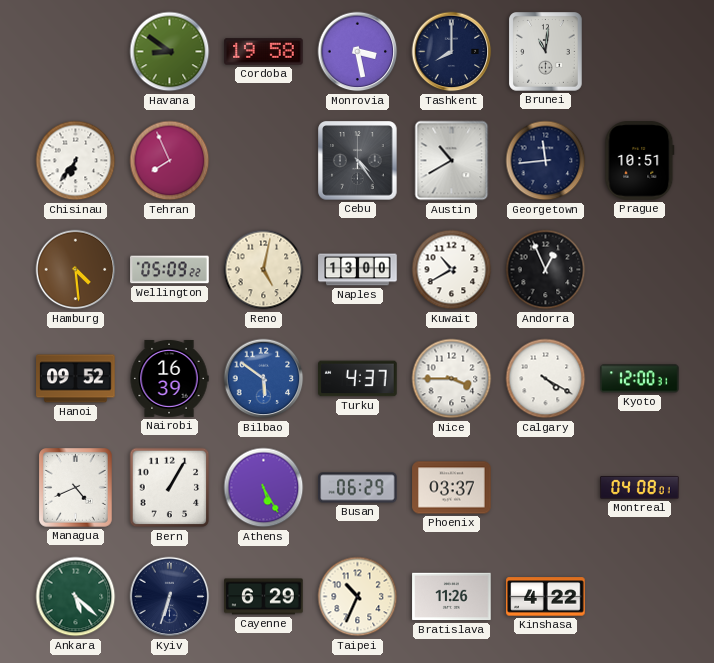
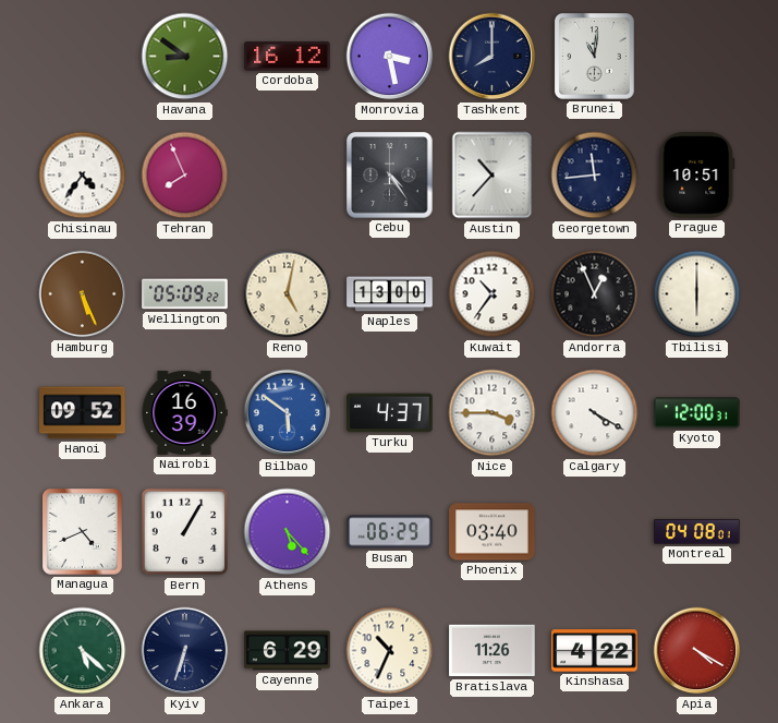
Cordoba: 19:58 -> 16:12
Chisinau: 6:36 -> 4:36
Austin: 10:40 -> 10:37
Hamburg: 4:29 -> 5:26
Kuwait: 10:40 -> 10:36
Tbilisi: none -> 6:00
Athens: 5:25 -> 5:23
Phoenix: 03:37 -> 03:40
Apia: none -> 4:20
